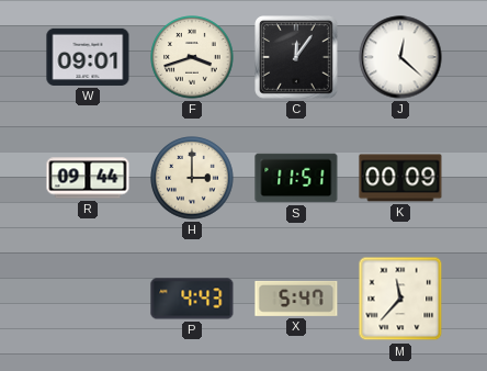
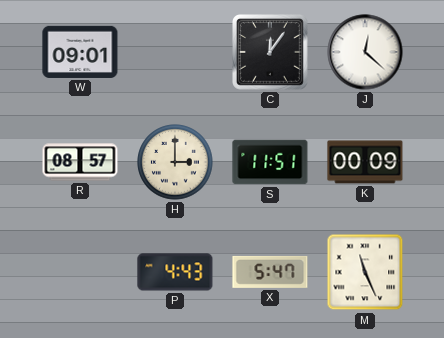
F: 3:42 -> none
R: 09:44 -> 08:57
M: 11:37 -> 11:26
